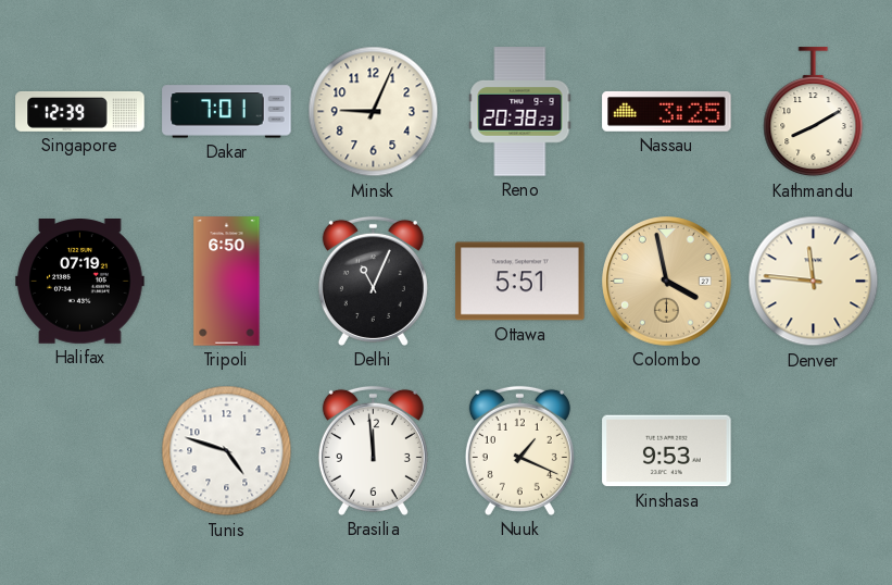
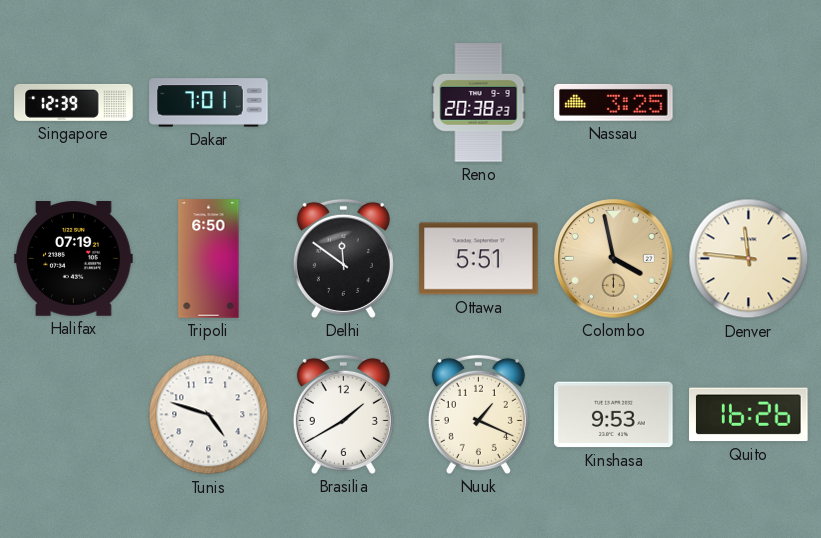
Minsk: 9:04 -> none
Kathmandu: 8:10 -> none
Delhi: 11:04 -> 11:51
Brasilia: 11:59 -> 1:40
Quito: none -> 16:26
